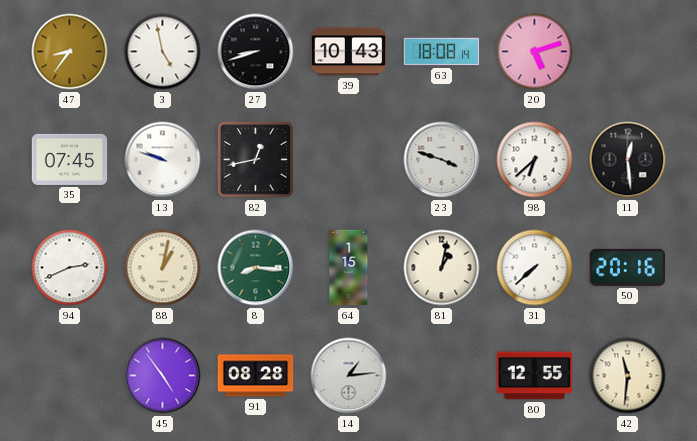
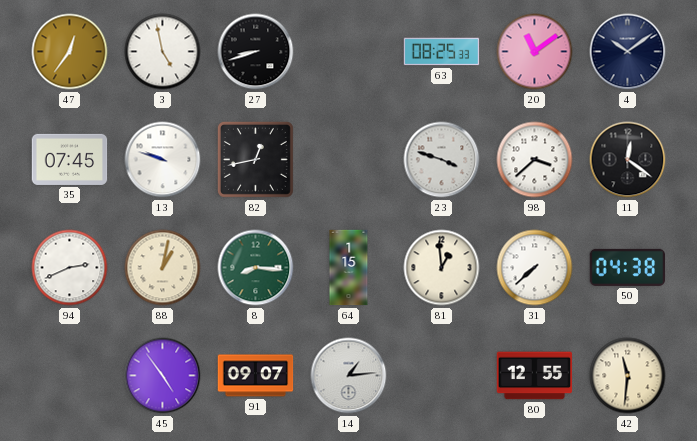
47: 8:36 -> 12:36
39: 10:43 -> none
63: 18:08 -> 08:25
20: 5:12 -> 11:09
4: none -> 10:09
98: 6:38 -> 3:38
11: 12:29 -> 12:21
81: 1:02 -> 12:59
50: 20:16 -> 04:38
91: 08:28 -> 09:07
